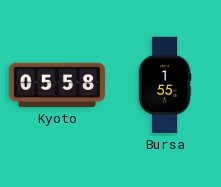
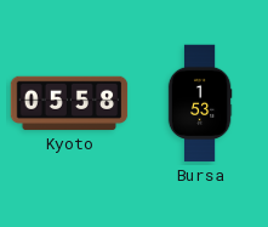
Bursa: 1:55 -> 1:53
